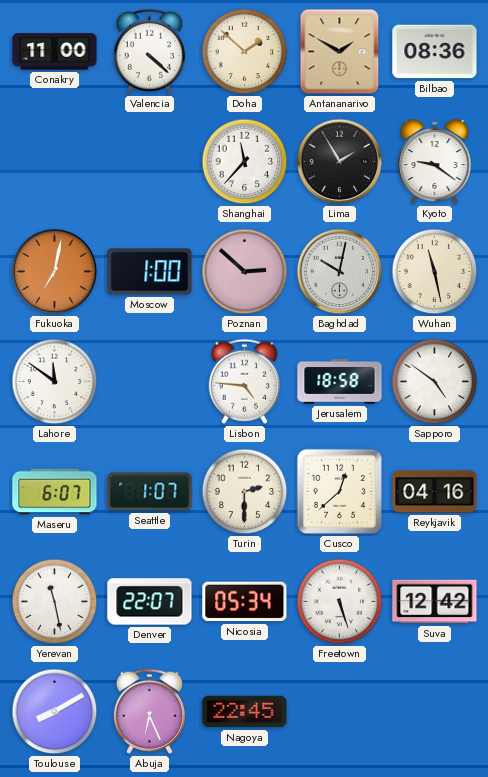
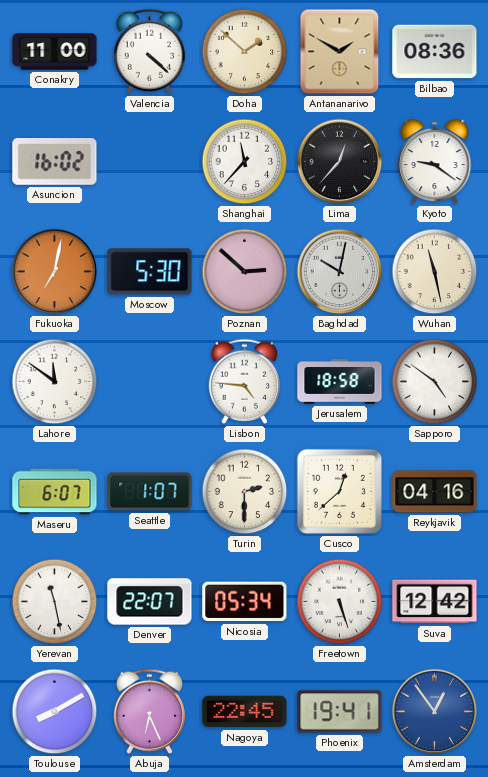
Asuncion: none -> 16:02
Lima: 1:55 -> 12:37
Moscow: 1:00 -> 5:30
Phoenix: none -> 19:41
Amsterdam: none -> 12:54
